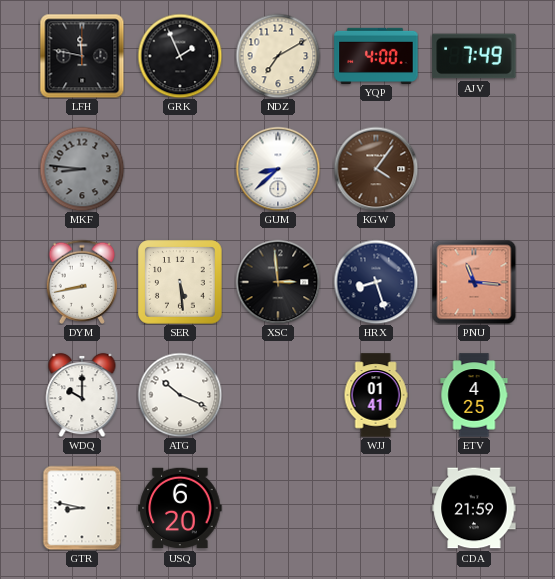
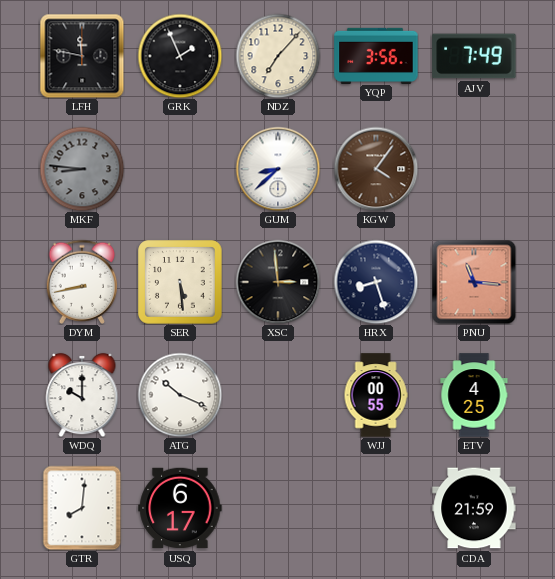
NDZ: 7:10 -> 7:07
YQP: 4:00 -> 3:56
WJJ: 01:41 -> 00:55
GTR: 8:47 -> 8:01
USQ: 6:20 -> 6:17
